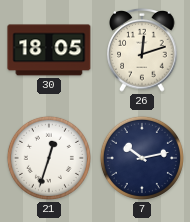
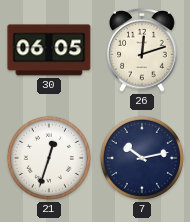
30: 18:05 -> 06:05
